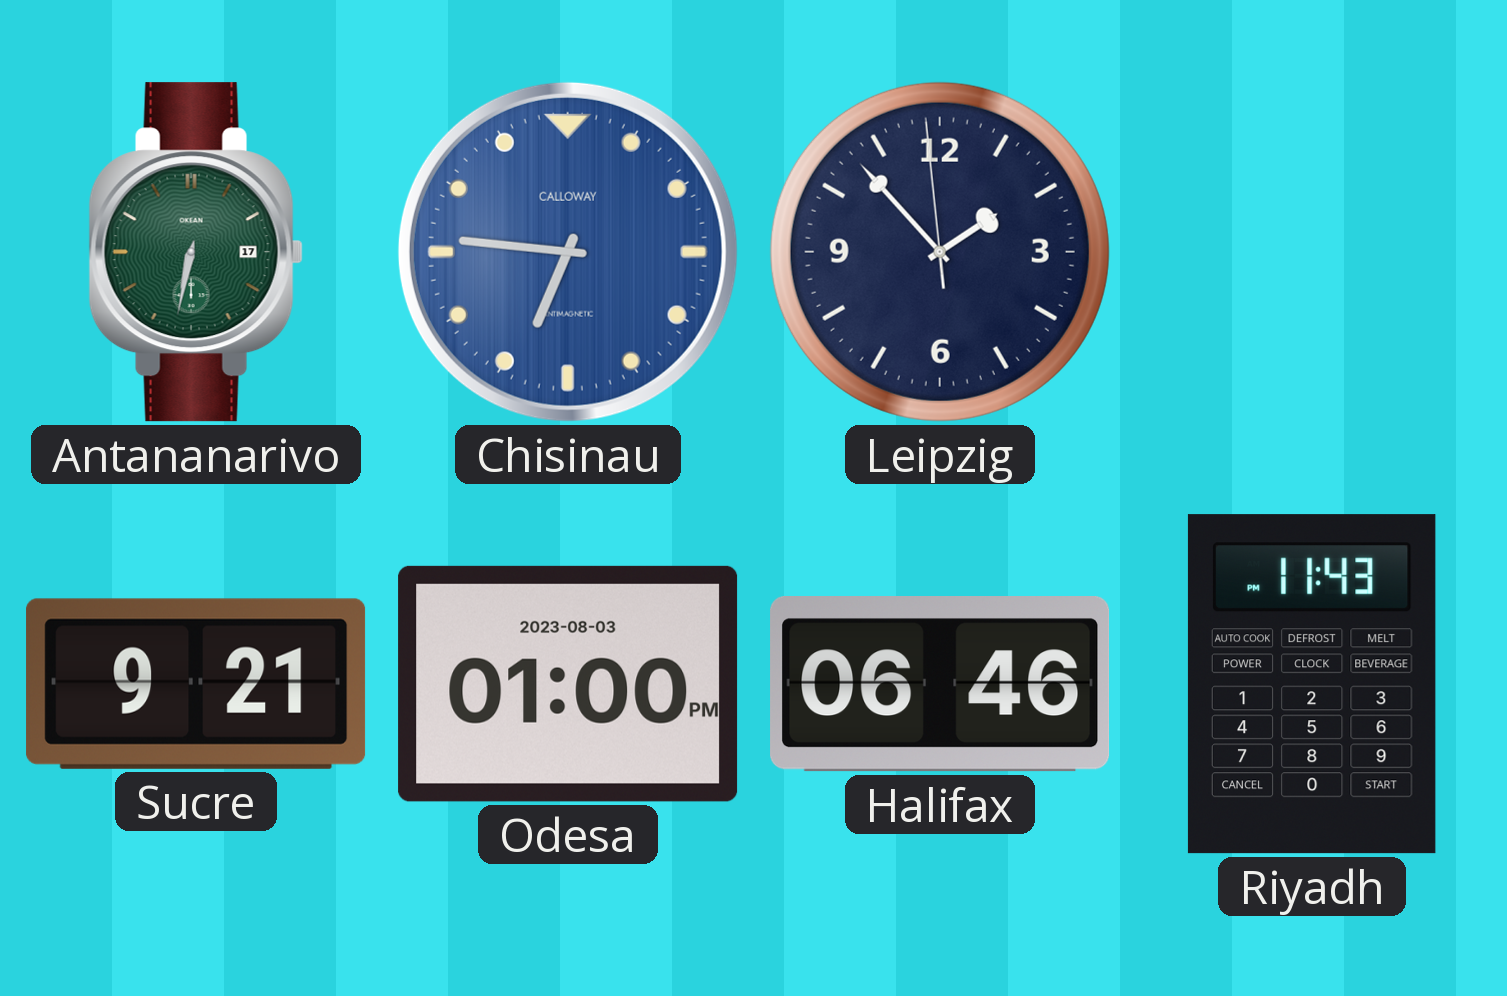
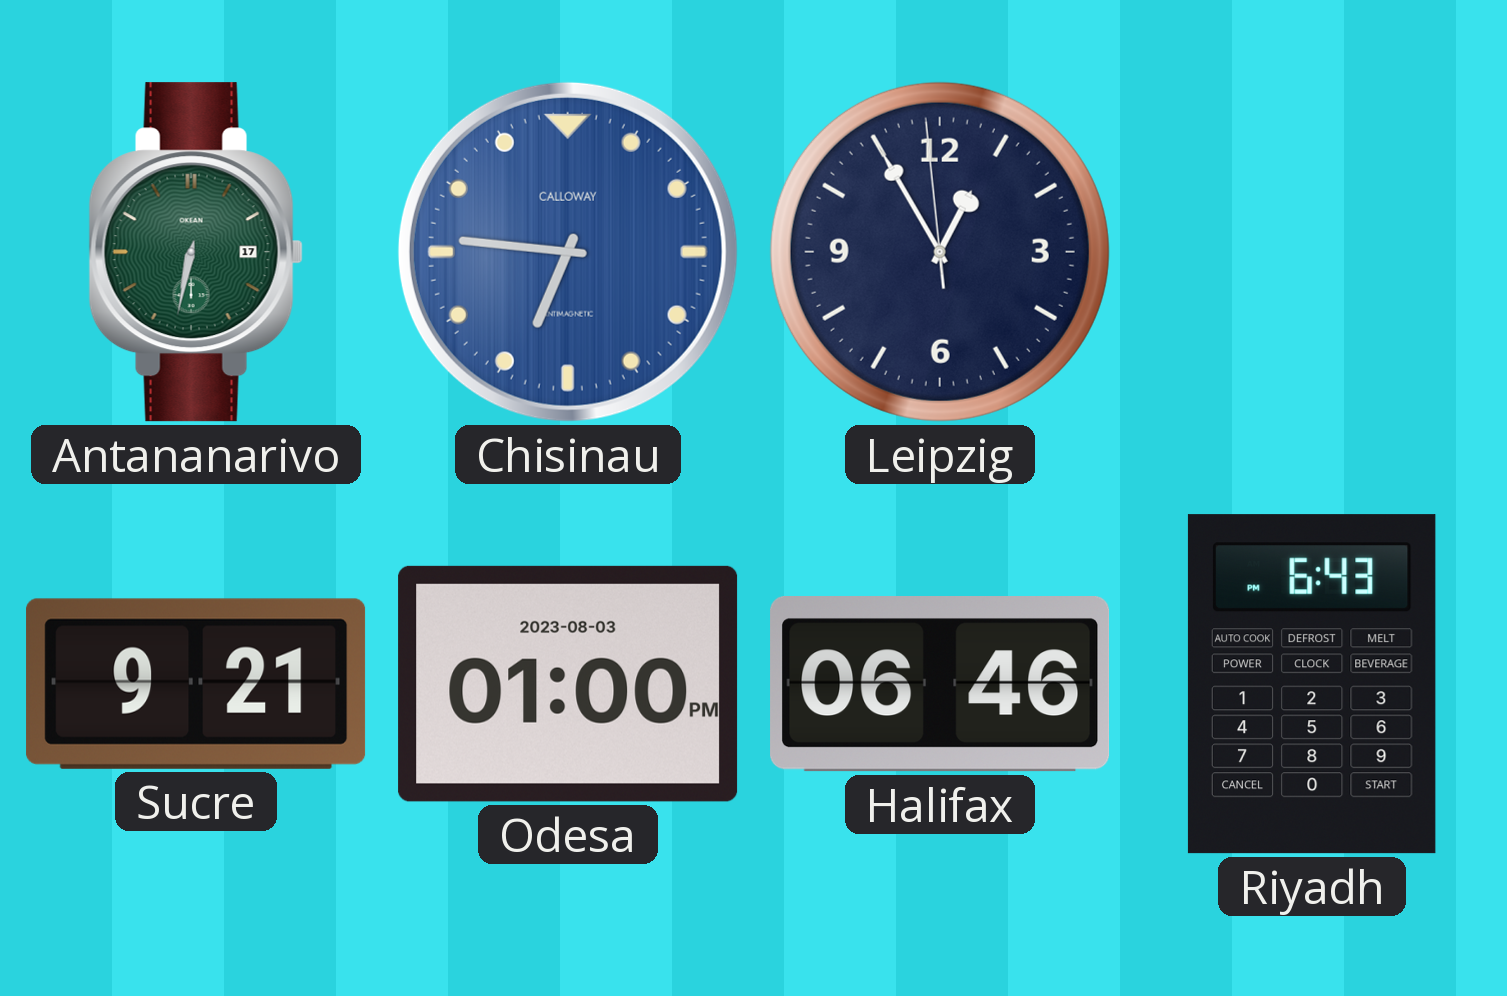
Leipzig: 1:52 -> 12:54
Riyadh: 11:43 -> 6:43
